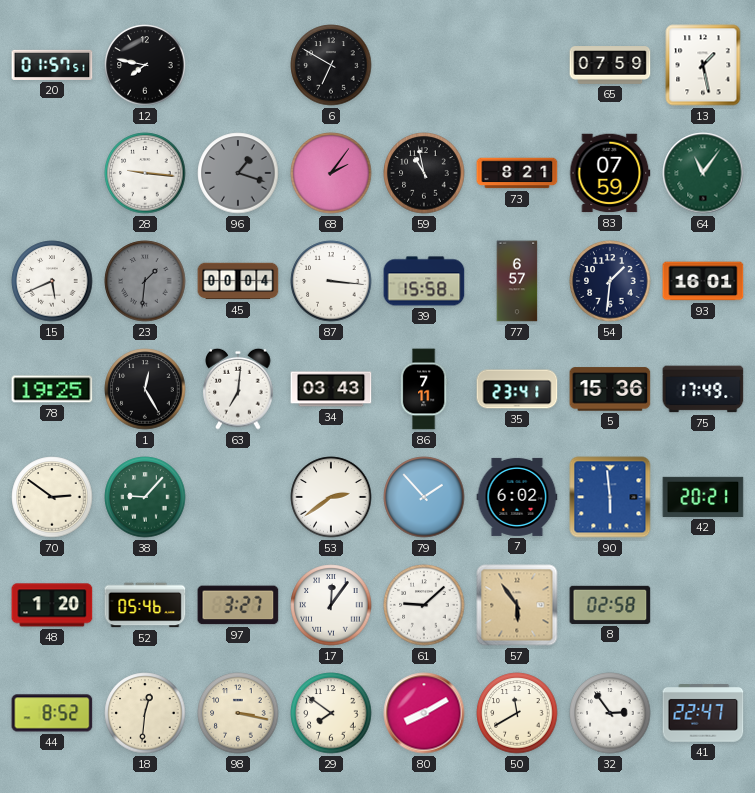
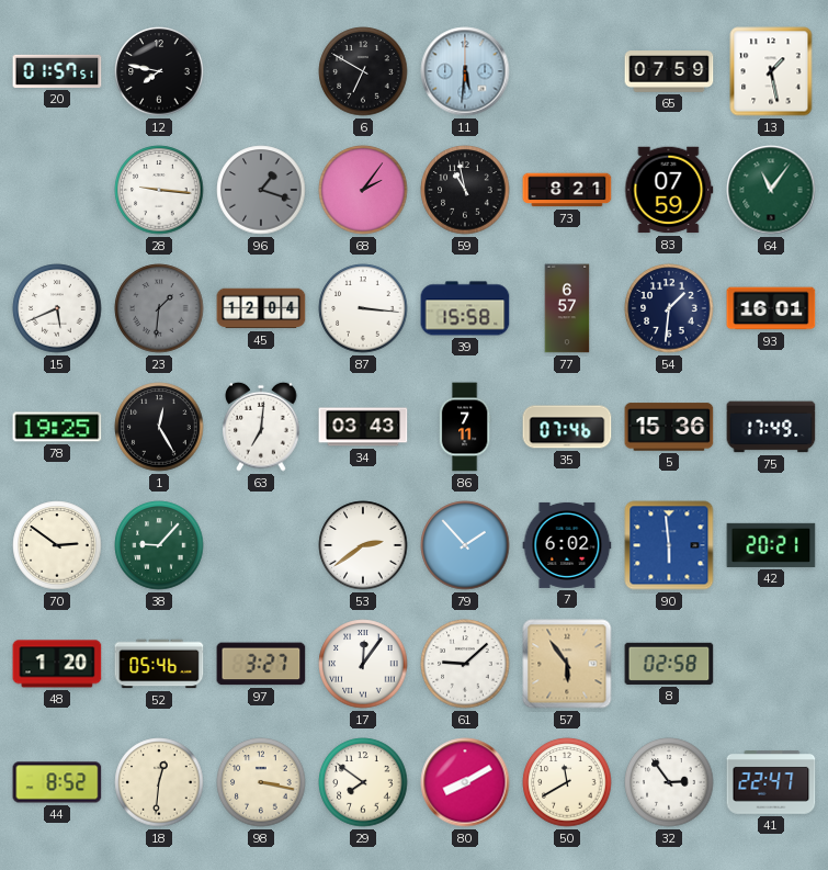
11: none -> 5:31
45: 00:04 -> 12:04
35: 23:41 -> 07:46
